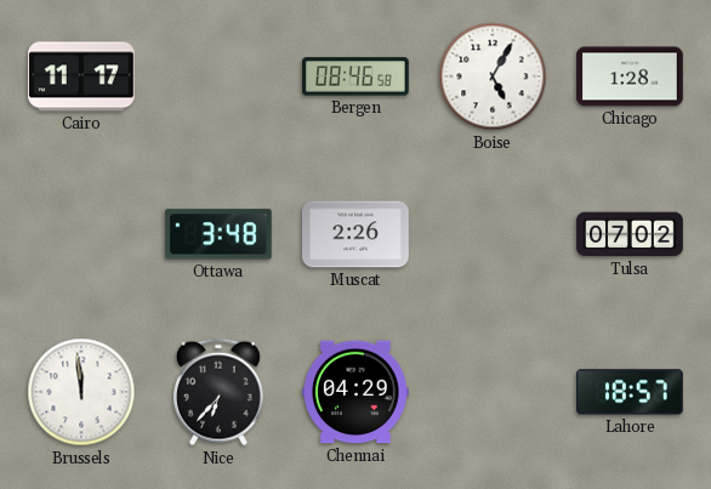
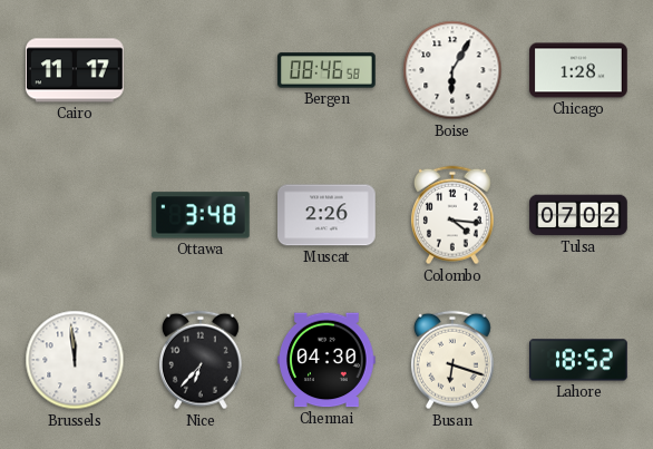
Boise: 5:05 -> 6:05
Colombo: none -> 4:16
Chennai: 04:29 -> 04:30
Busan: none -> 6:18
Lahore: 18:57 -> 18:52
